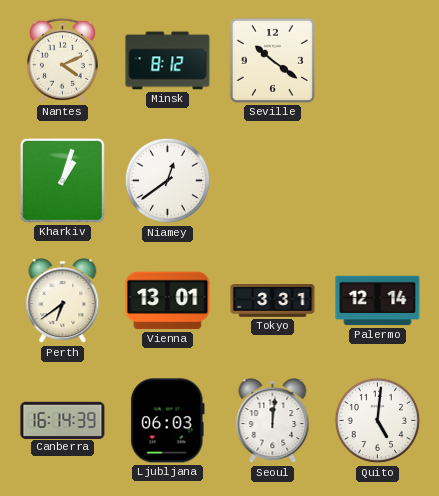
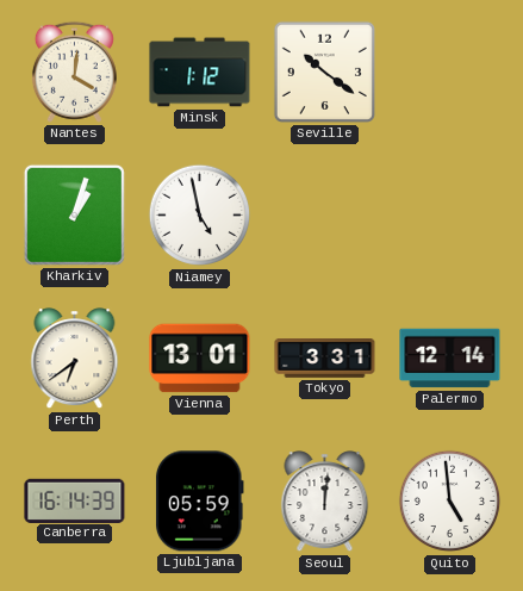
Nantes: 4:11 -> 4:01
Minsk: 8:12 -> 1:12
Niamey: 12:39 -> 4:58
Ljubljana: 06:03 -> 05:59
Quito: 5:01 -> 4:59
